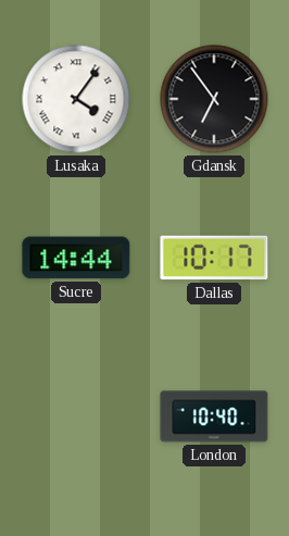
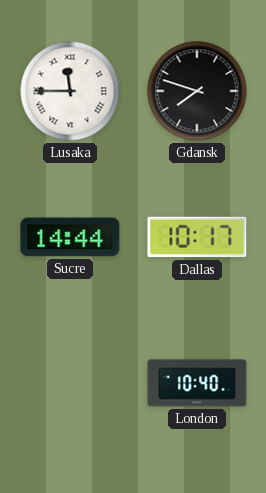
Lusaka: 4:06 -> 11:45
Gdansk: 6:54 -> 7:48
